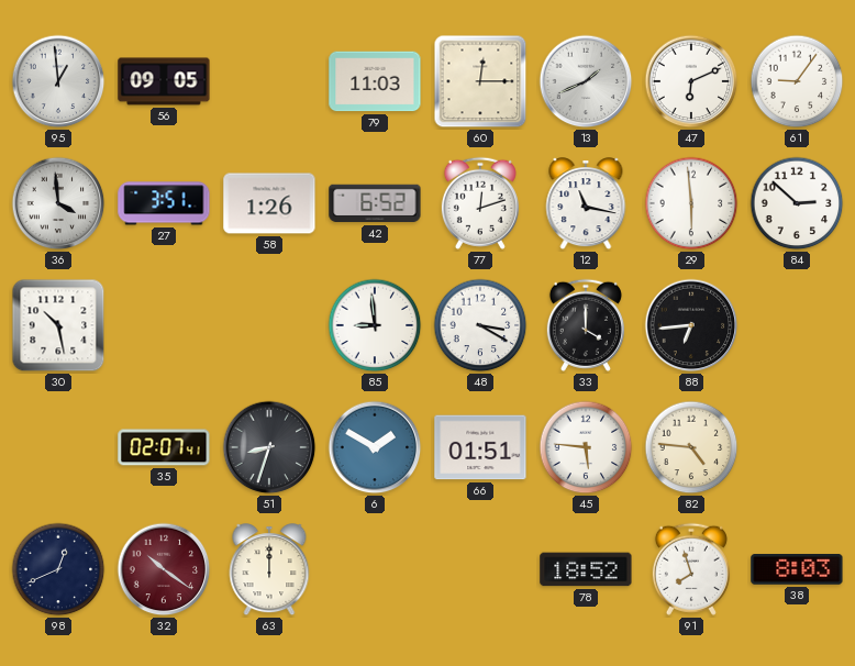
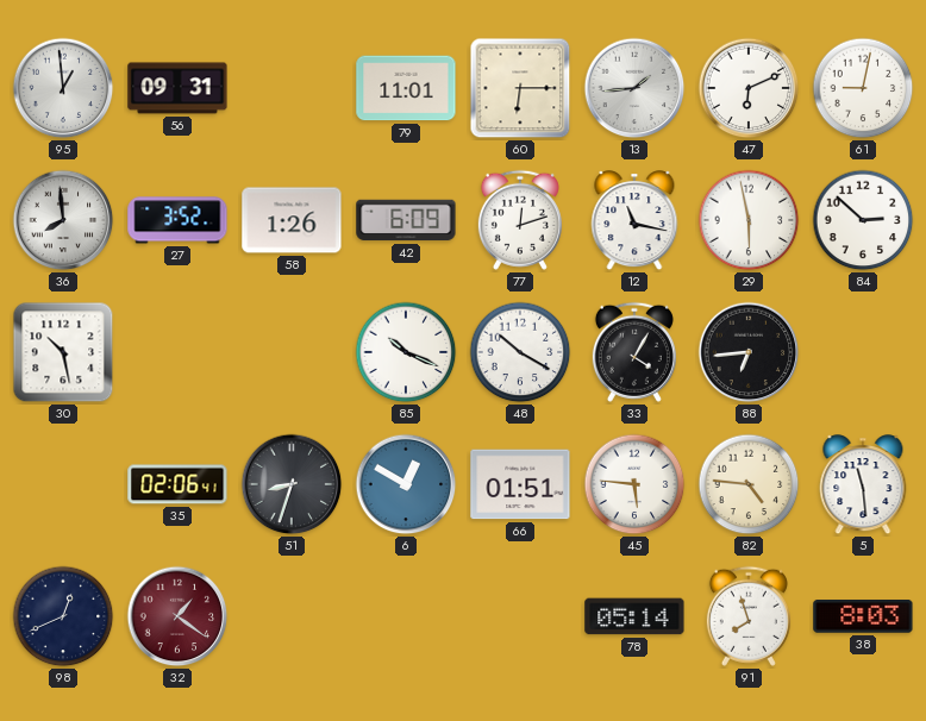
56: 09:05 -> 09:31
79: 11:03 -> 11:01
60: 12:15 -> 6:15
13: 1:41 -> 1:44
61: 9:06 -> 9:02
36: 3:59 -> 7:59
27: 3:51 -> 3:52
42: 6:52 -> 6:09
29: 5:59 -> 5:58
85: 8:59 -> 10:19
48: 3:20 -> 10:20
33: 4:00 -> 4:05
35: 02:07 -> 02:06
6: 1:50 -> 12:50
5: none -> 11:29
32: 10:21 -> 1:21
63: 12:00 -> none
78: 18:52 -> 05:14
